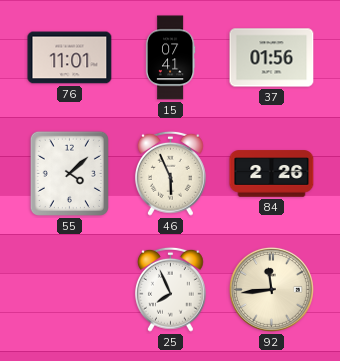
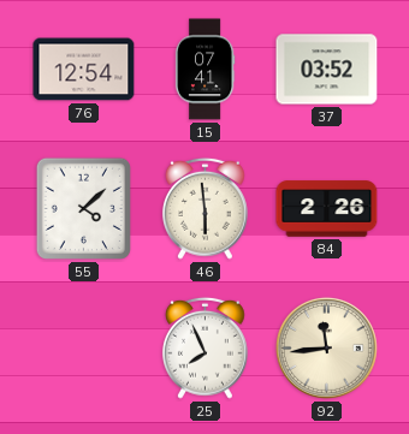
76: 11:01 -> 12:54
37: 01:56 -> 03:52
46: 5:56 -> 5:59
